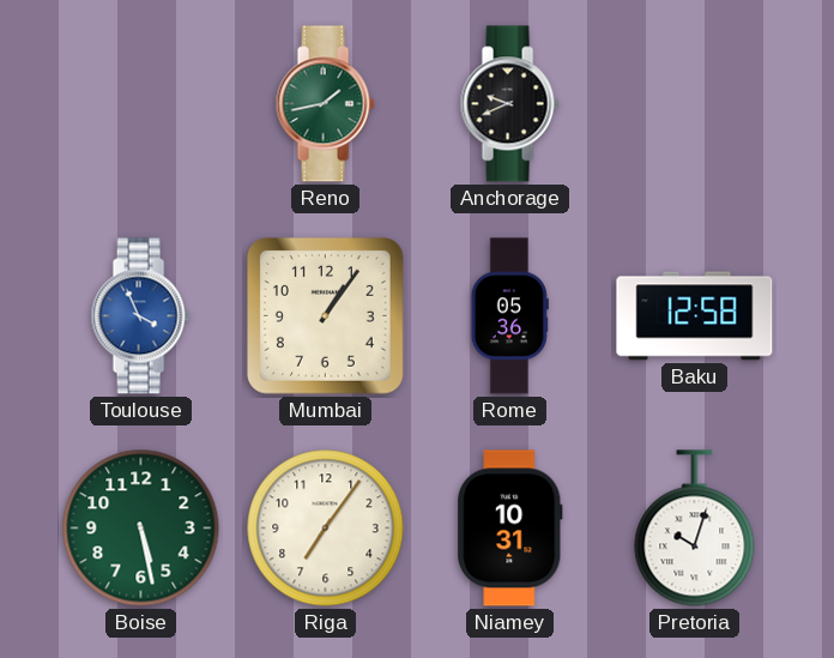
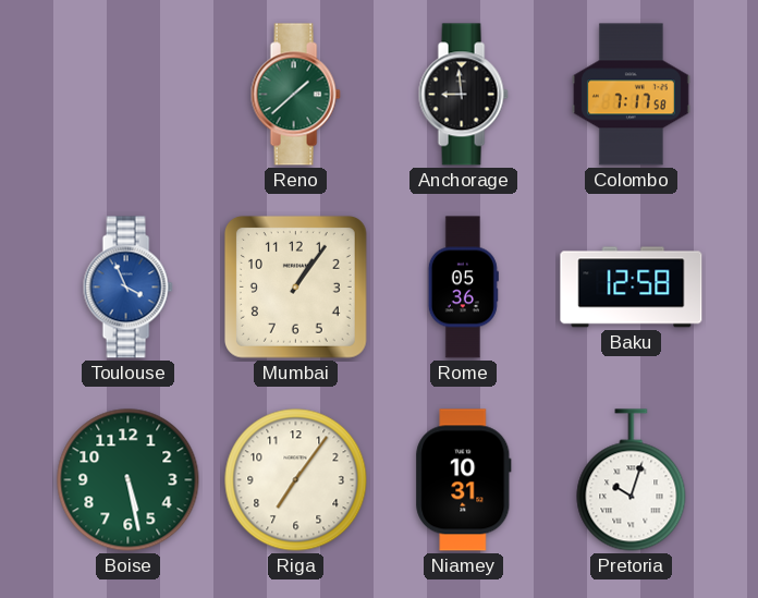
Reno: 1:43 -> 1:38
Anchorage: 9:41 -> 8:59
Colombo: none -> 7:17
